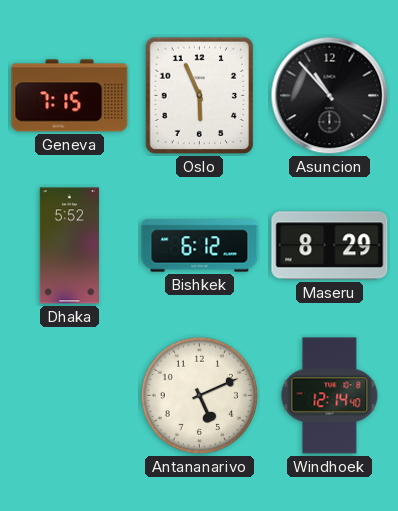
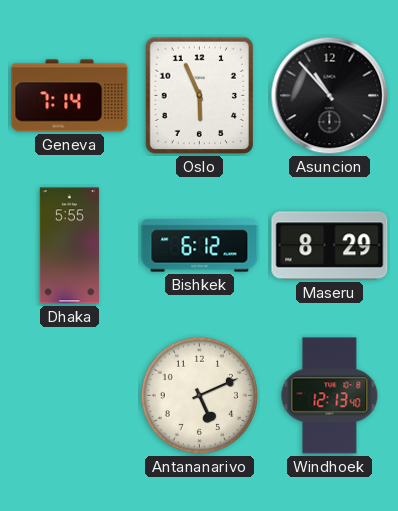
Geneva: 7:15 -> 7:14
Dhaka: 5:52 -> 5:55
Windhoek: 12:14 -> 12:13
